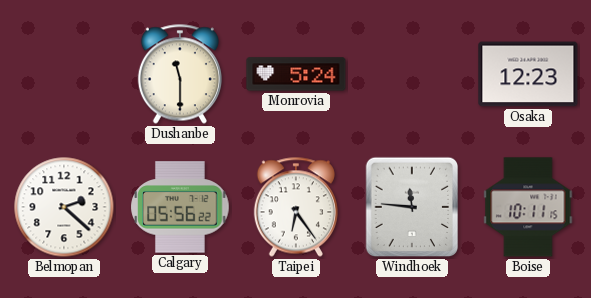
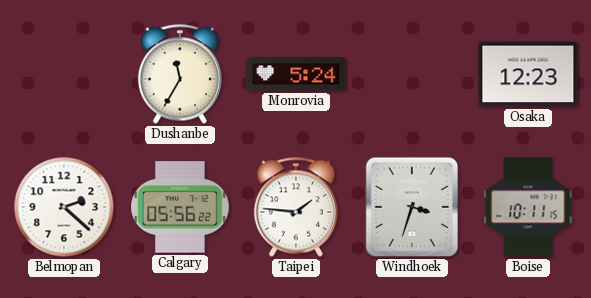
Dushanbe: 11:30 -> 11:35
Taipei: 6:24 -> 1:46
Windhoek: 11:46 -> 3:33
